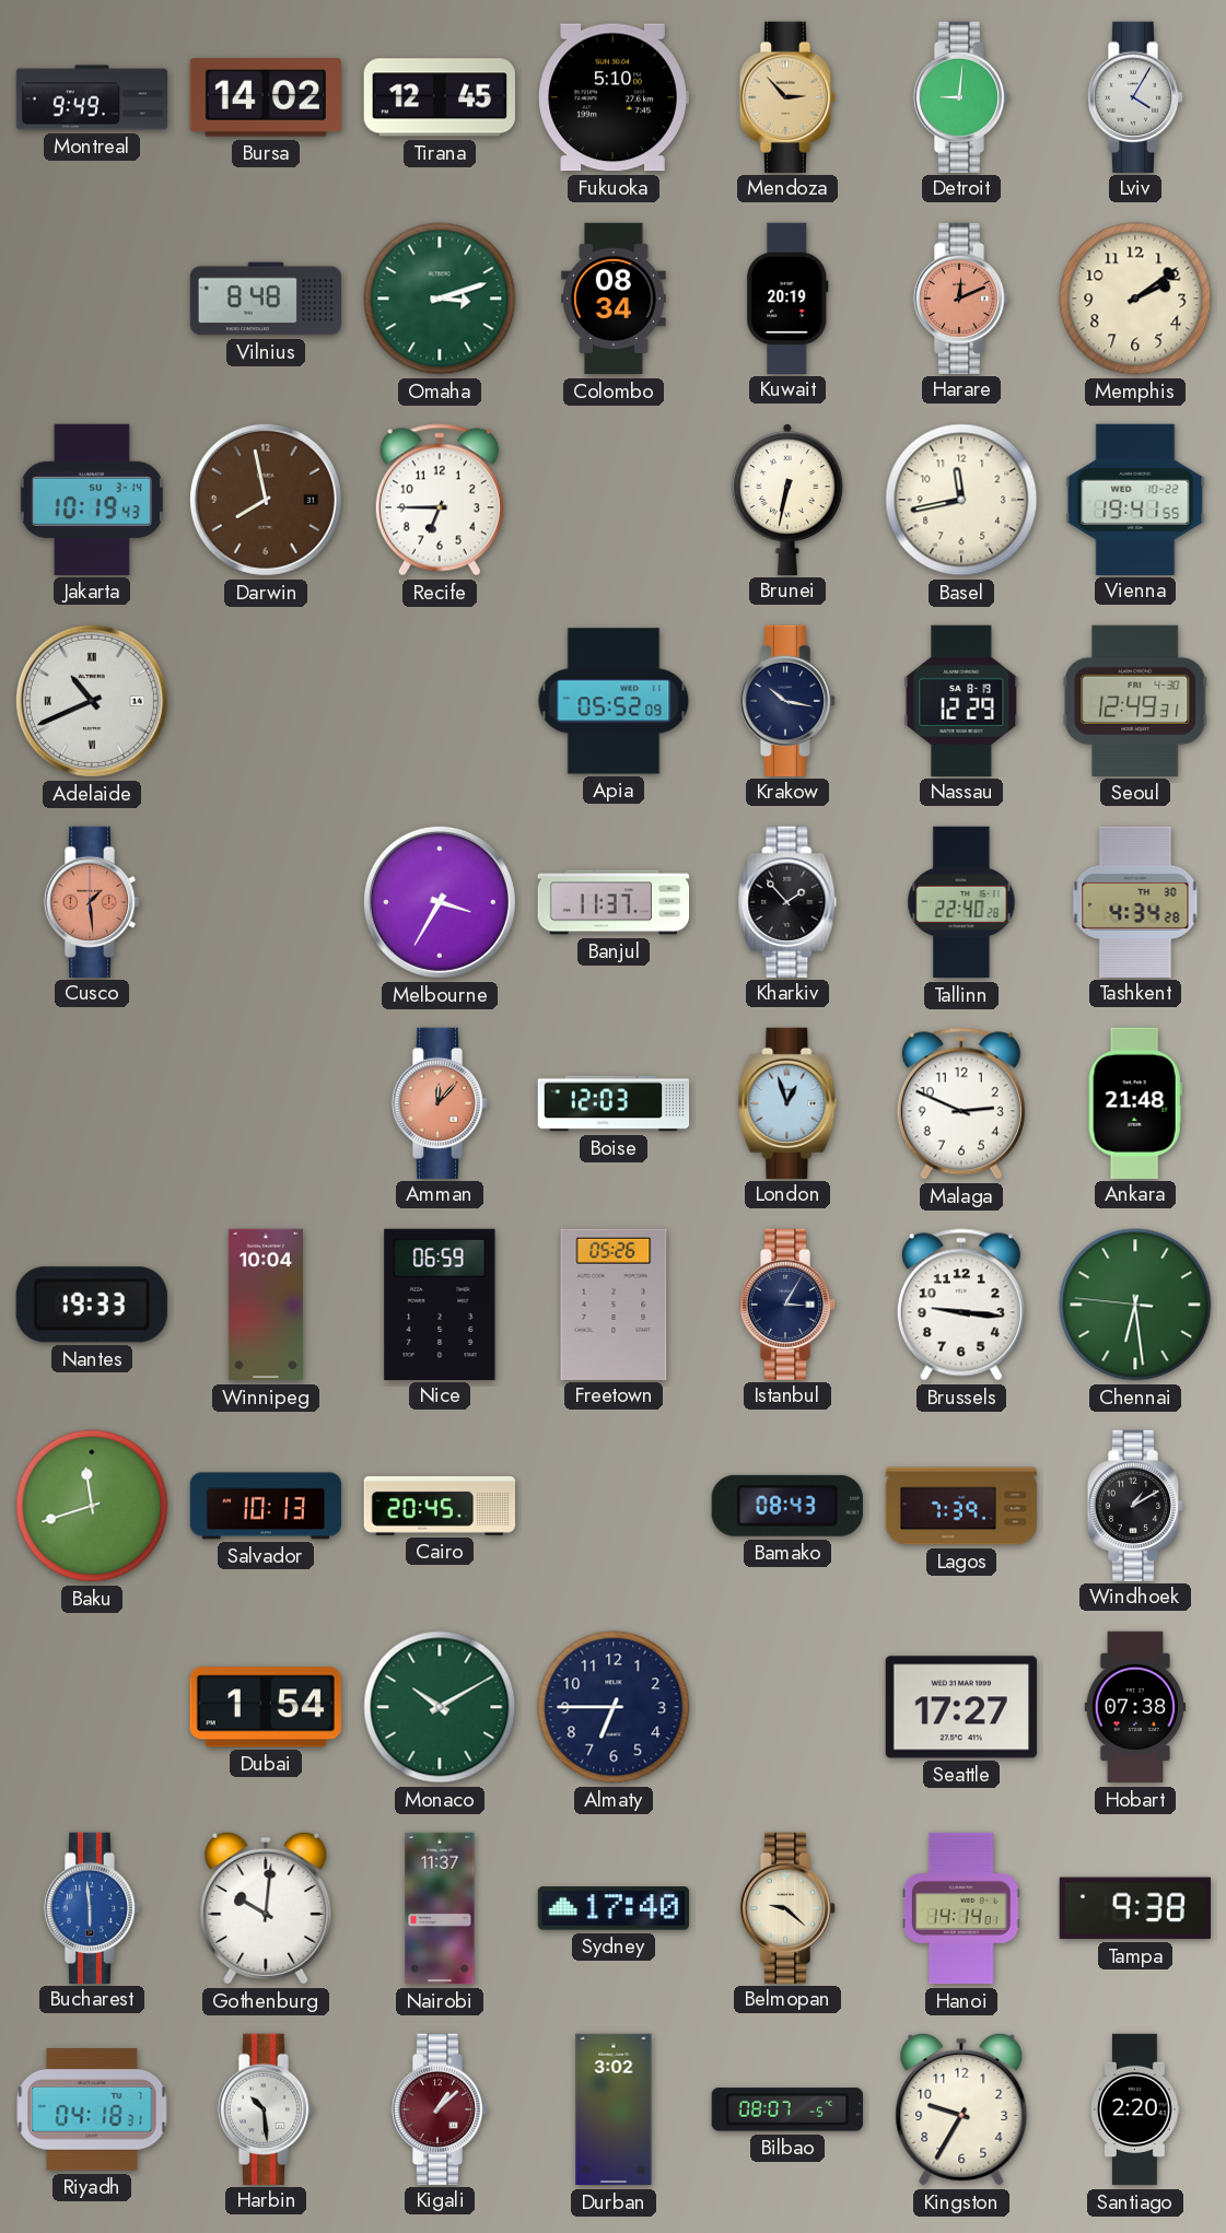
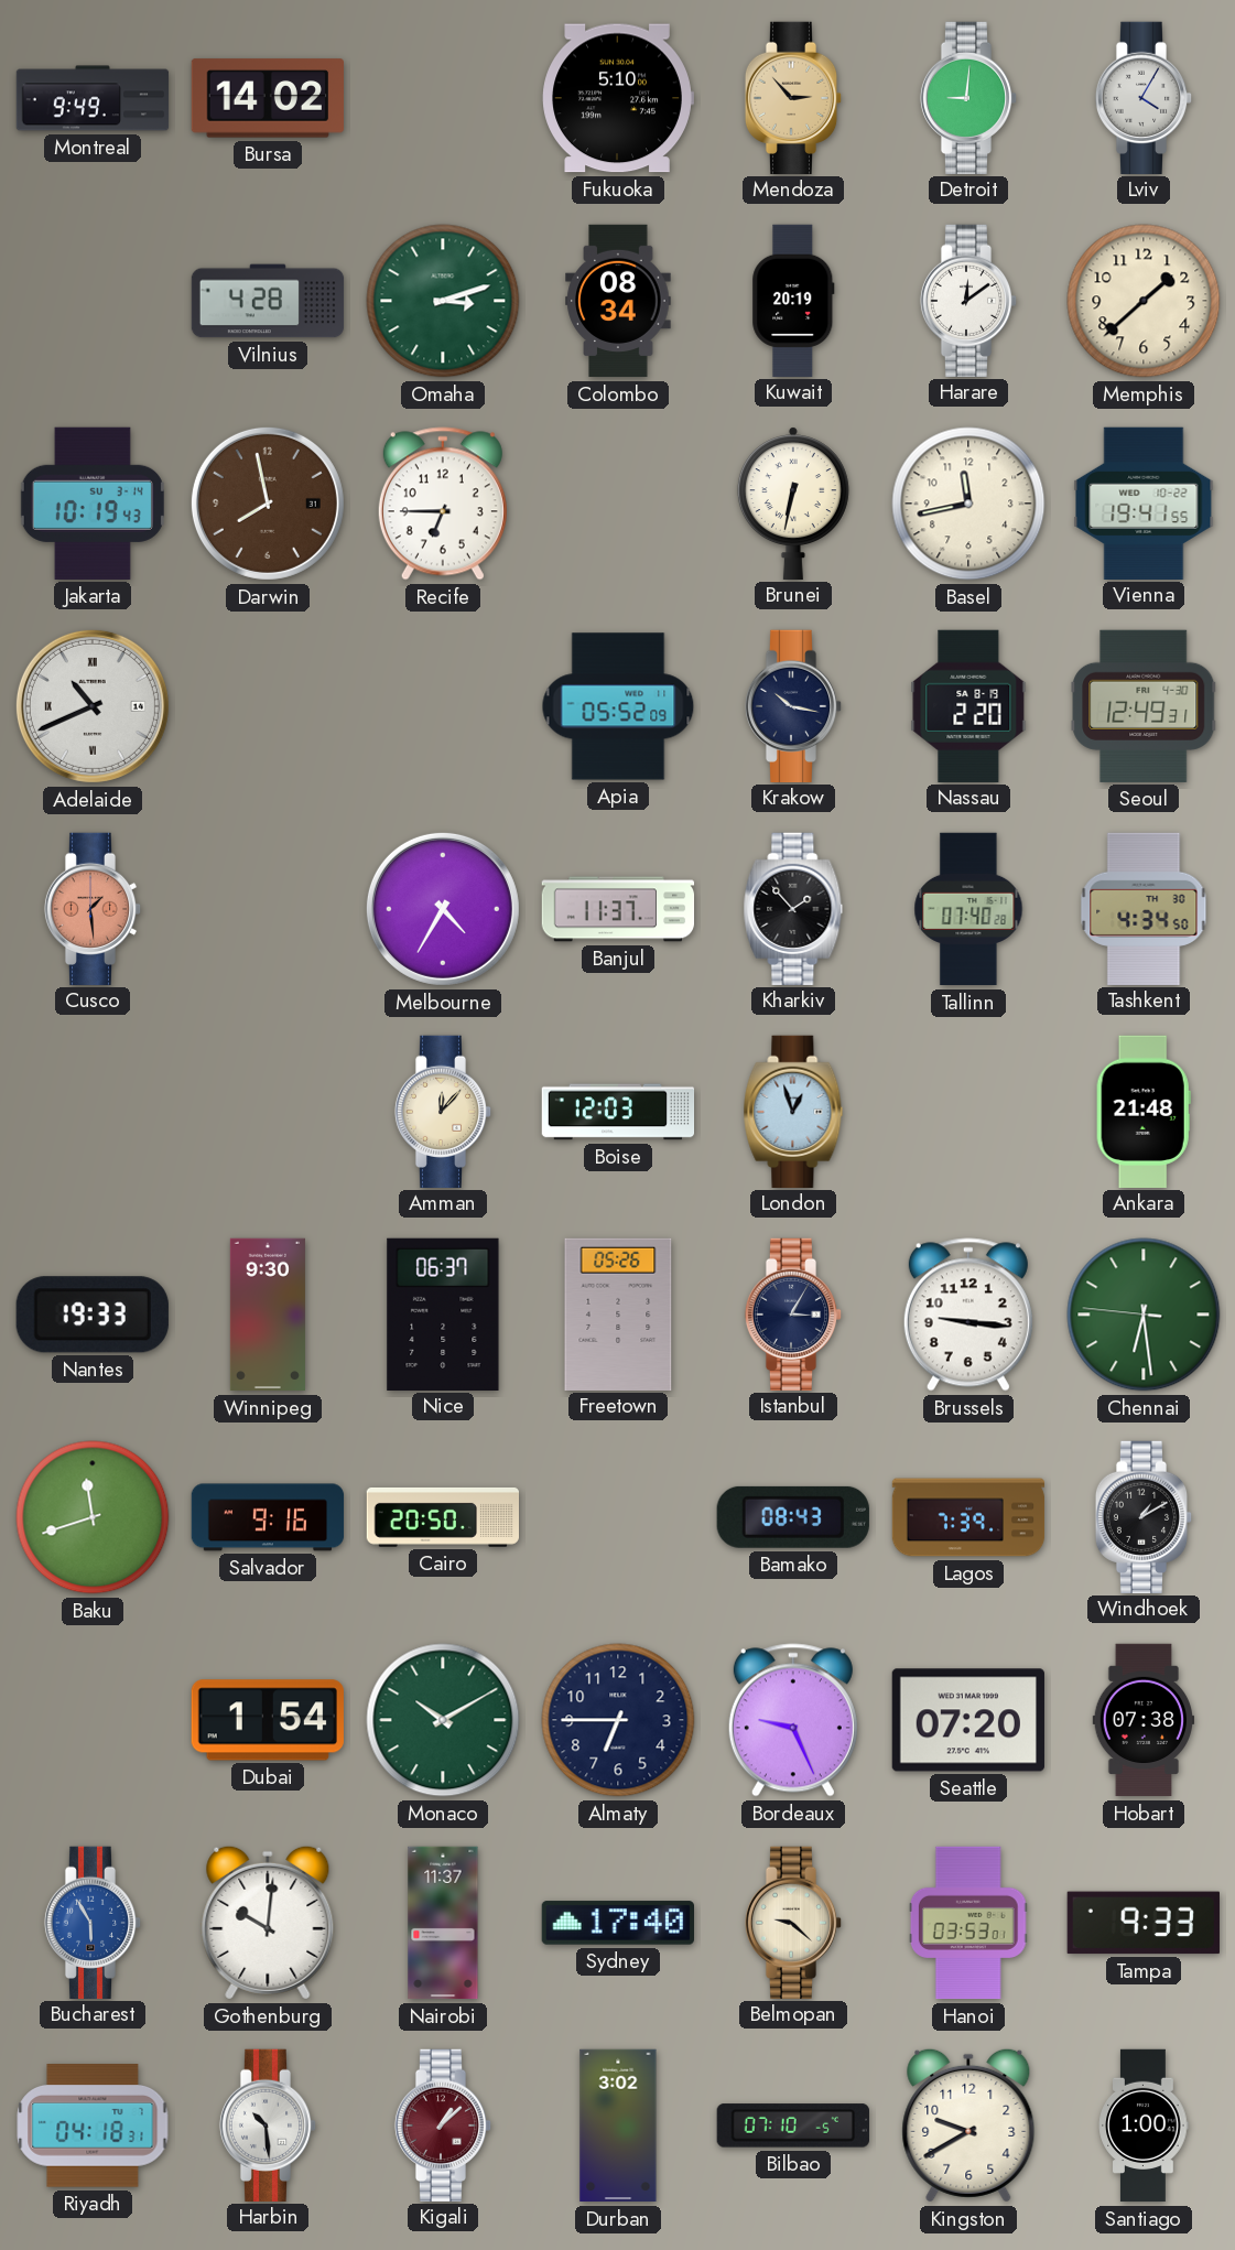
Tirana: 12:45 -> none
Vilnius: 8:48 -> 4:28
Harare: 12:11 -> 12:09
Harare dial: salmon -> white
Memphis: 2:09 -> 1:38
Nassau: 12:29 -> 2:20
Melbourne: 3:35 -> 4:35
Tallinn: 22:40 -> 07:40
Tashkent: 4:34:28 -> 4:34:50
Amman dial: salmon -> cream
Malaga: 2:49 -> none
Winnipeg: 10:04 -> 9:30
Nice: 06:59 -> 06:37
Salvador: 10:13 -> 9:16
Cairo: 20:45 -> 20:50
Bordeaux: none -> 9:26
Seattle: 17:27 -> 07:20
Bucharest: 5:59 -> 5:55
Hanoi: 14:14 -> 03:53
Tampa: 9:38 -> 9:33
Bilbao: 08:07 -> 07:10
Kingston: 9:35 -> 9:40
Santiago: 2:20 -> 1:00
